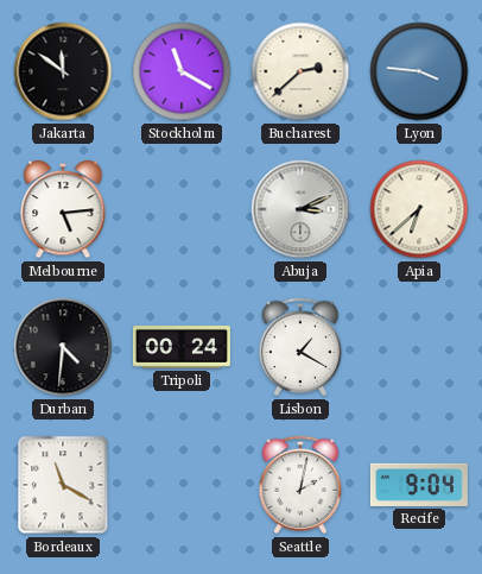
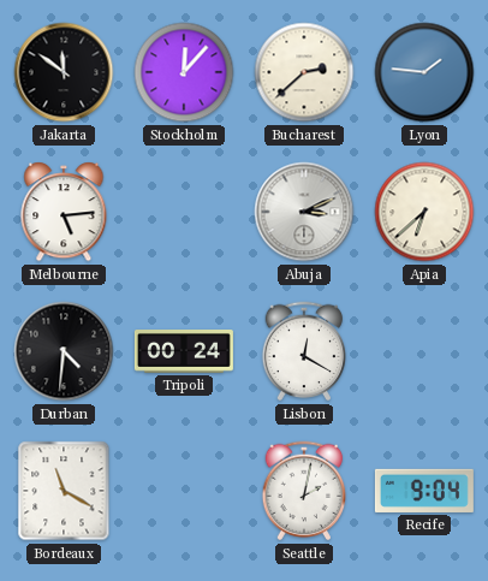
Stockholm: 11:20 -> 12:07
Lyon: 3:46 -> 1:46
Lisbon: 1:20 -> 12:20
